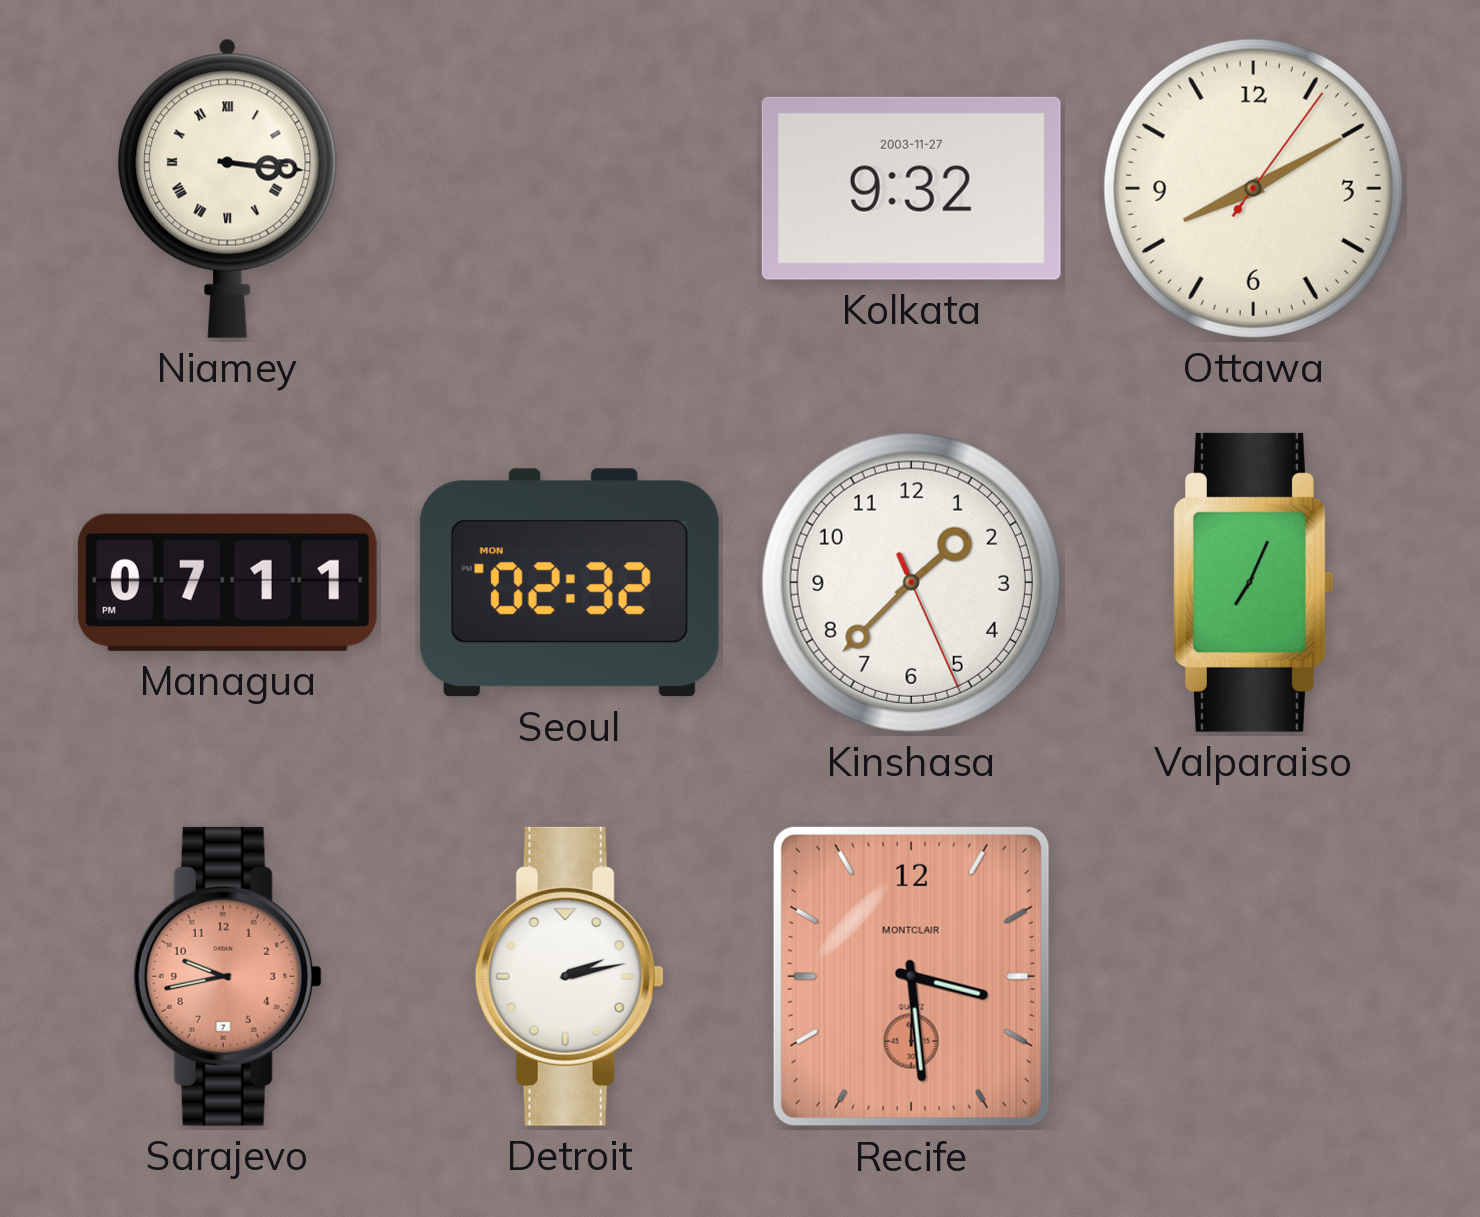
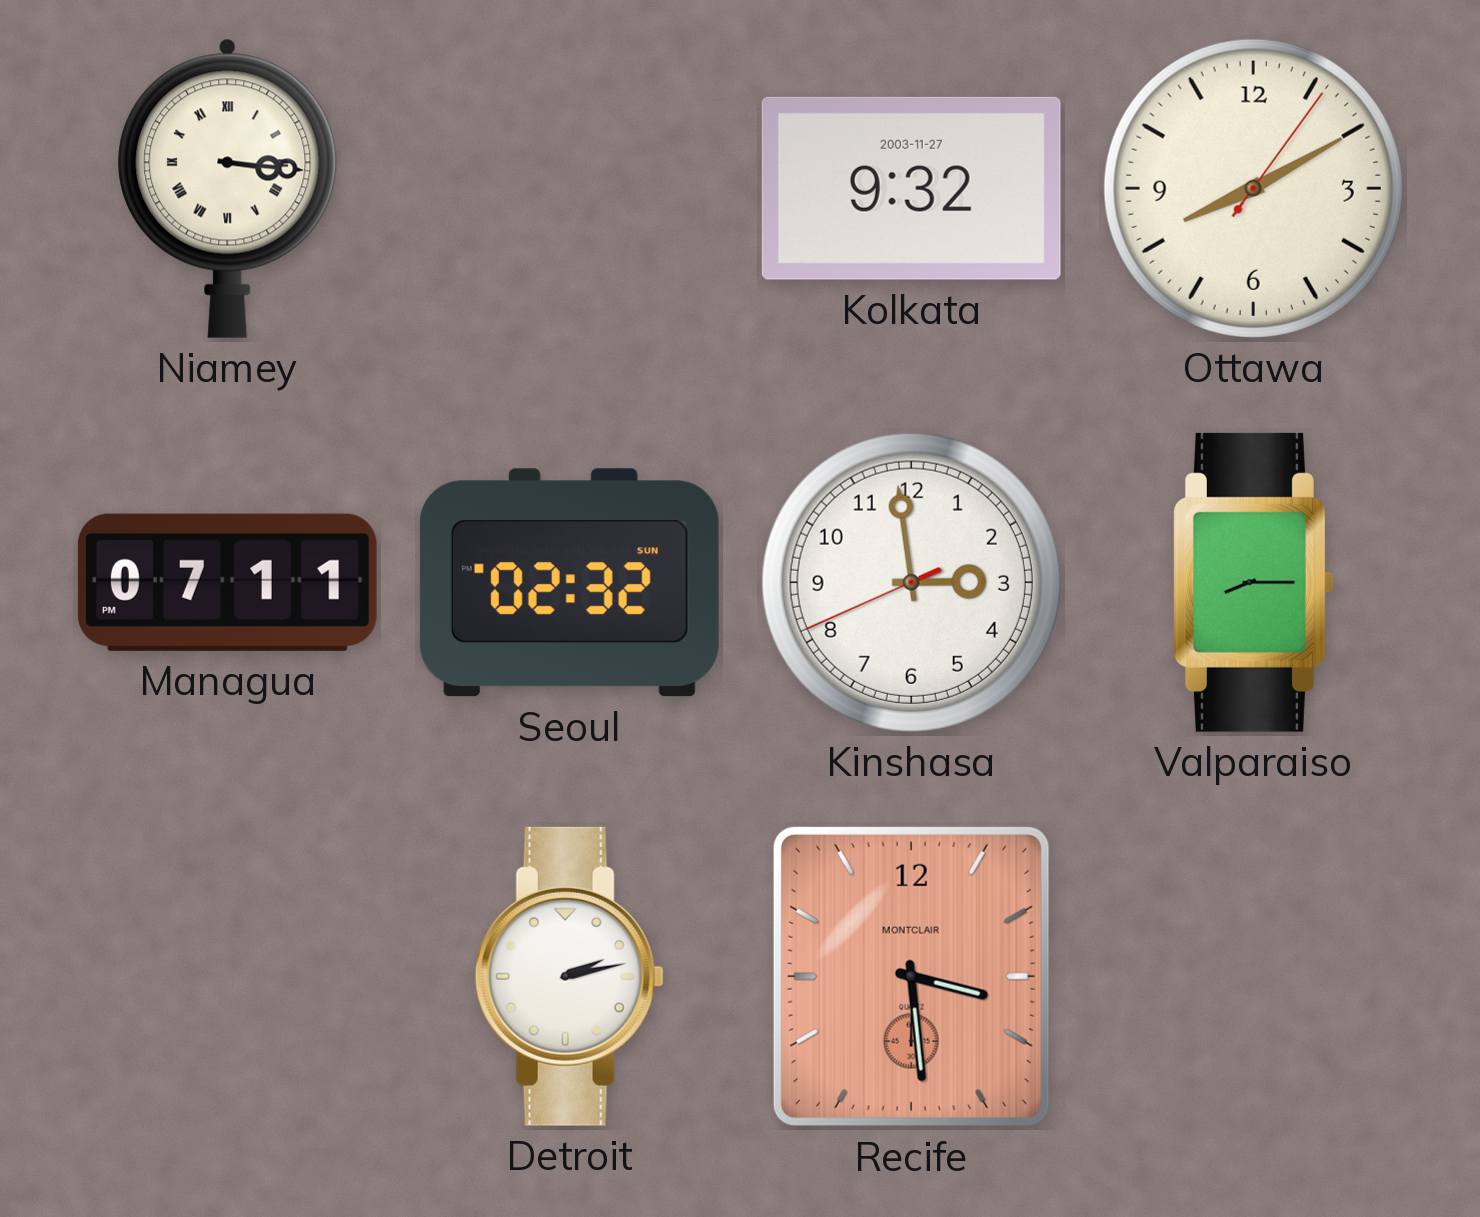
Seoul date: MON -> SUN
Kinshasa: 1:37 -> 2:58
Valparaiso: 7:04 -> 8:15
Sarajevo: 9:43 -> none
